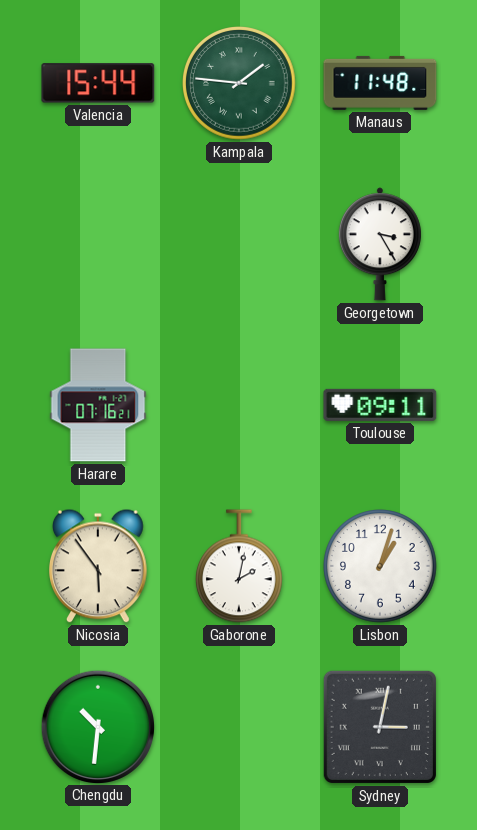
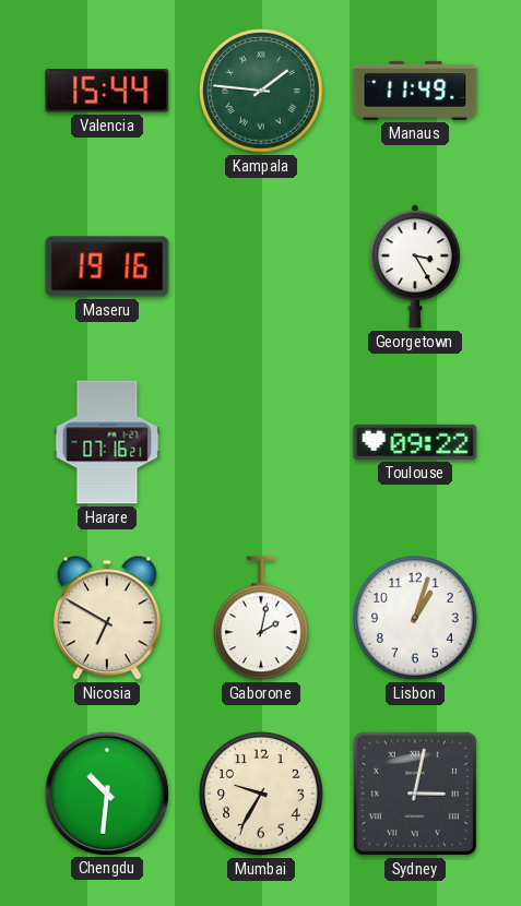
Manaus: 11:48 -> 11:49
Maseru: none -> 19:16
Toulouse: 09:11 -> 09:22
Nicosia: 5:54 -> 6:50
Mumbai: none -> 9:35
